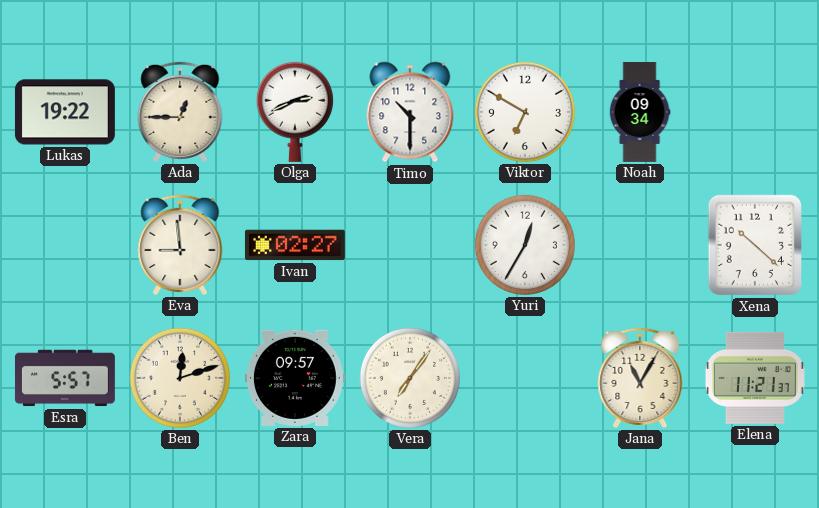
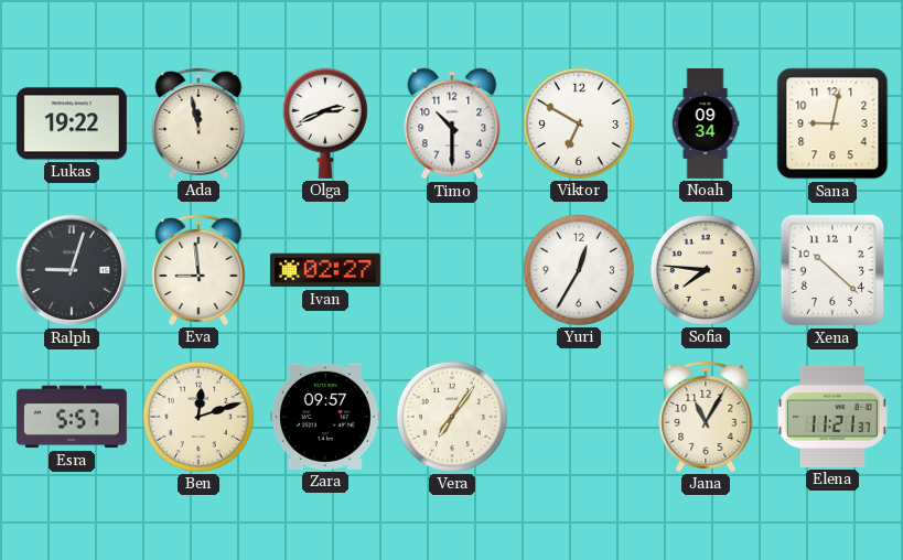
Ada: 12:45 -> 11:58
Sana: none -> 9:02
Ralph: none -> 9:03
Sofia: none -> 7:46
